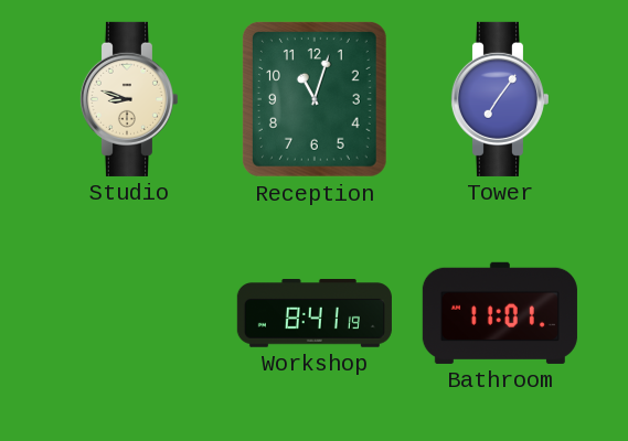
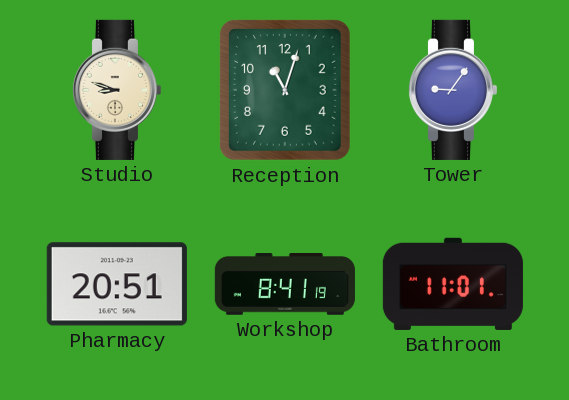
Tower: 7:06 -> 9:06
Pharmacy: none -> 20:51
